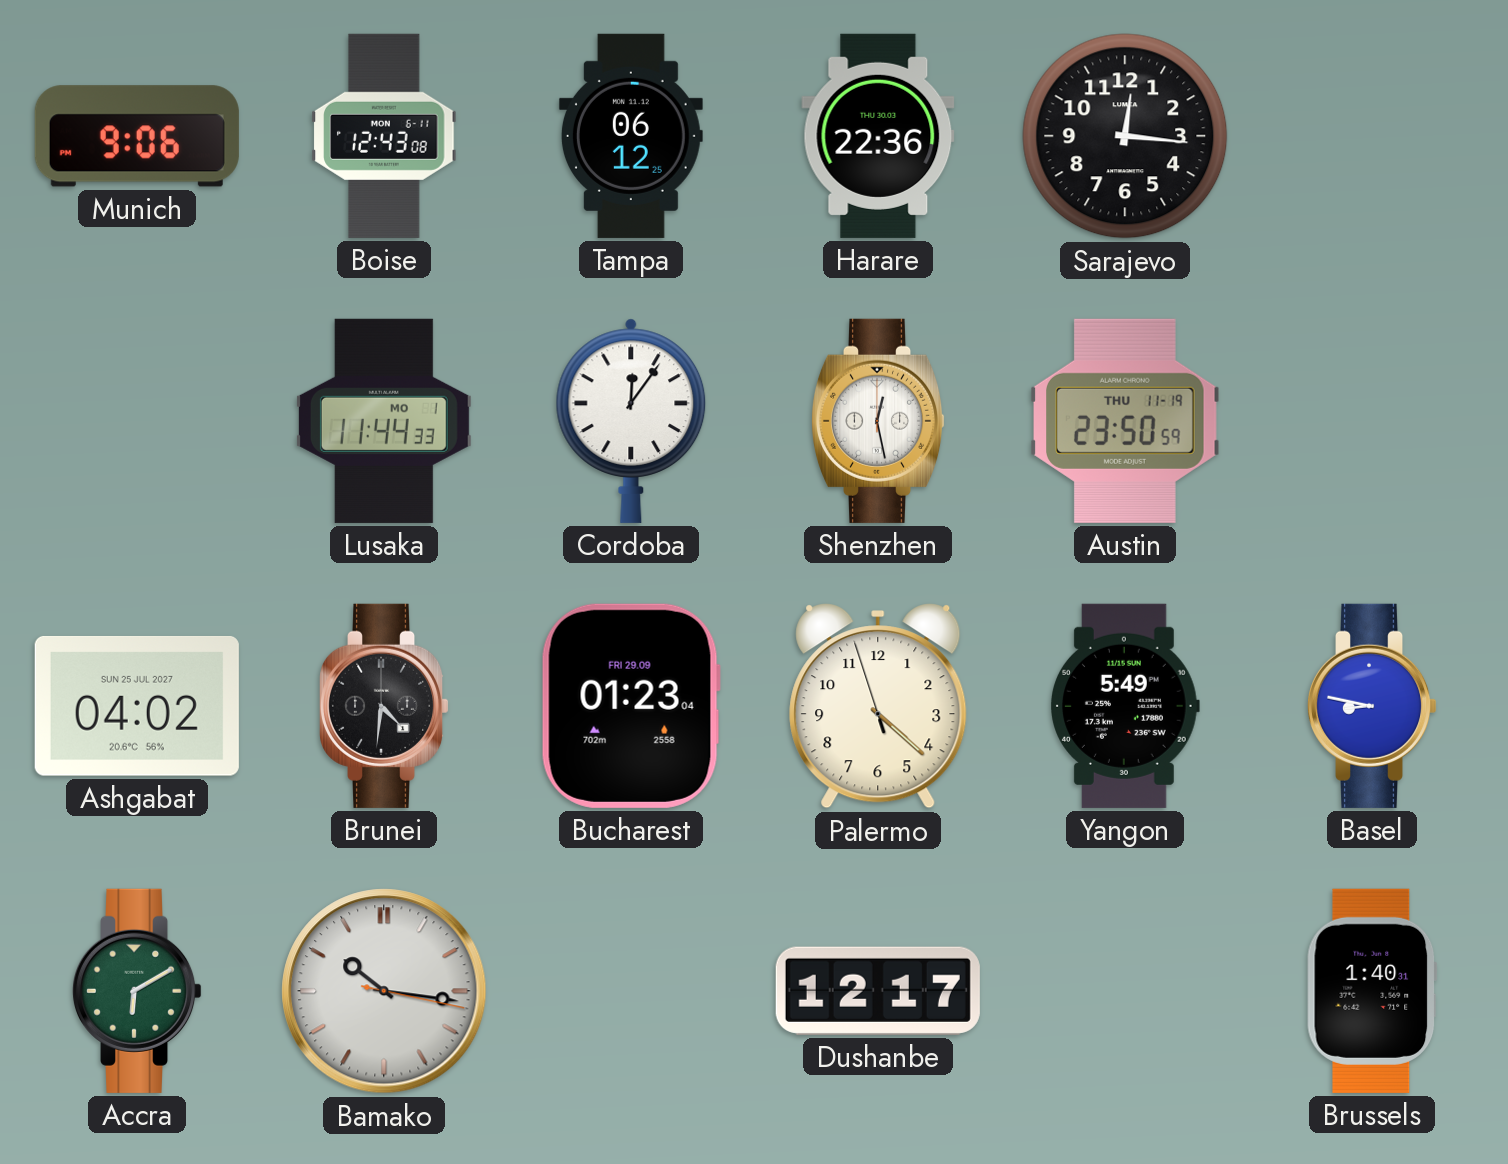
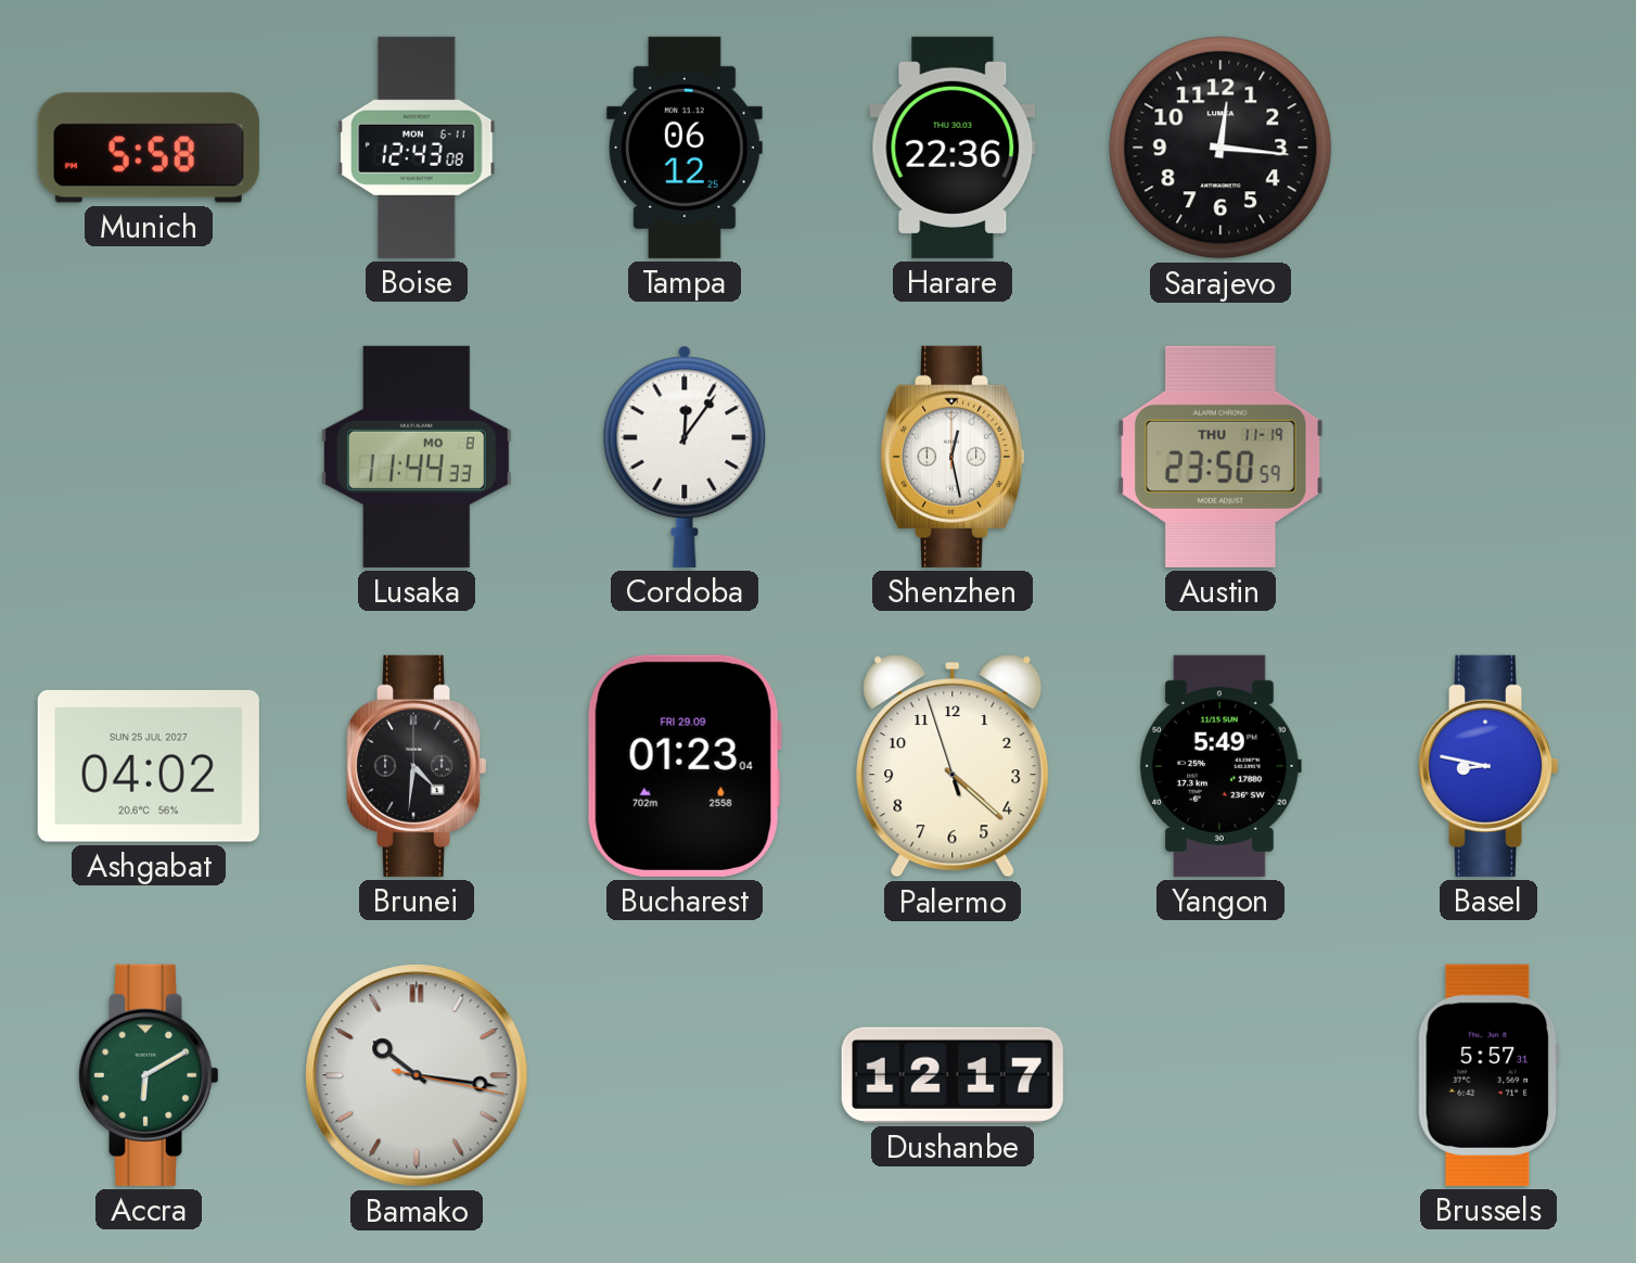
Munich: 9:06 -> 5:58
Lusaka date: MO 1 -> MO 8
Brussels: 1:40 -> 5:57
